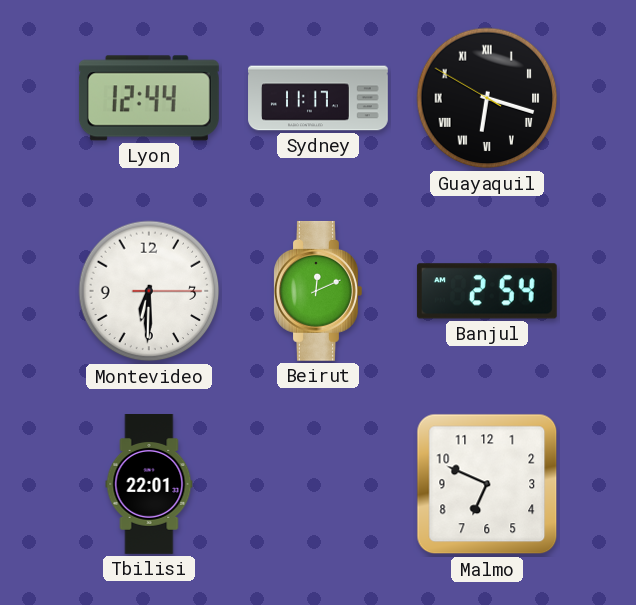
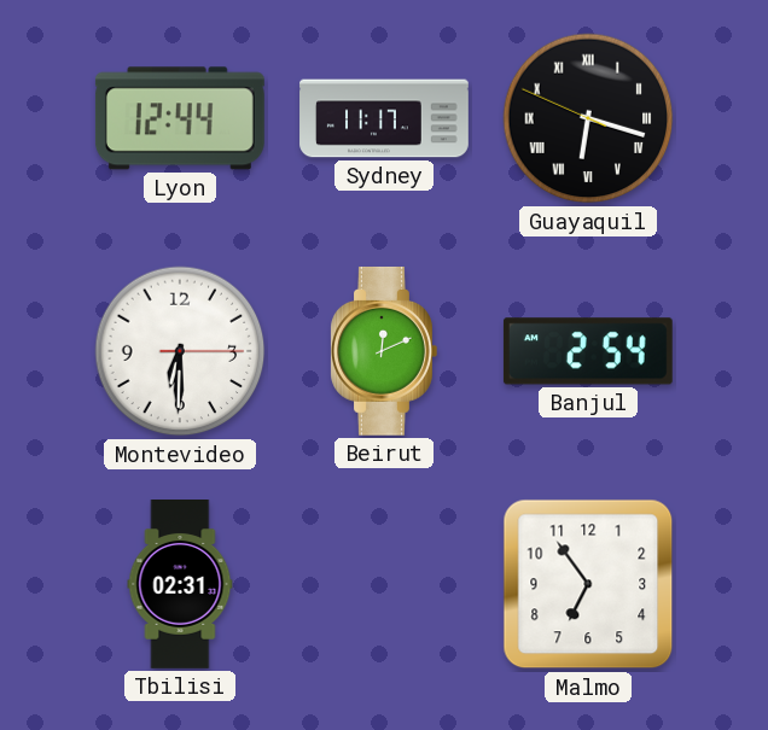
Guayaquil: 6:17:50 -> 6:17:49
Tbilisi: 22:01 -> 02:31
Malmo: 6:49 -> 6:54
